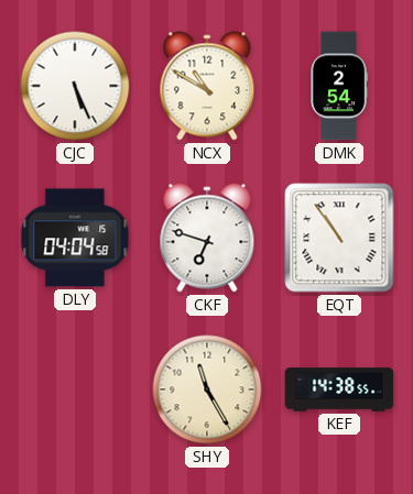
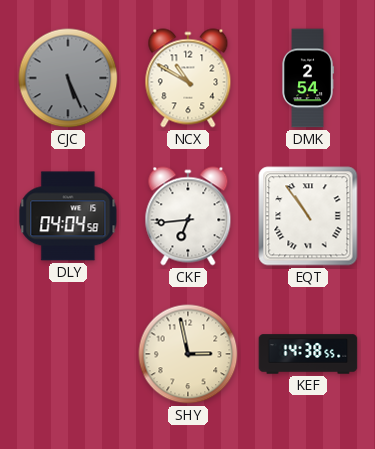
CJC dial: white -> grey
CKF: 6:48 -> 6:44
SHY: 11:25 -> 2:58
